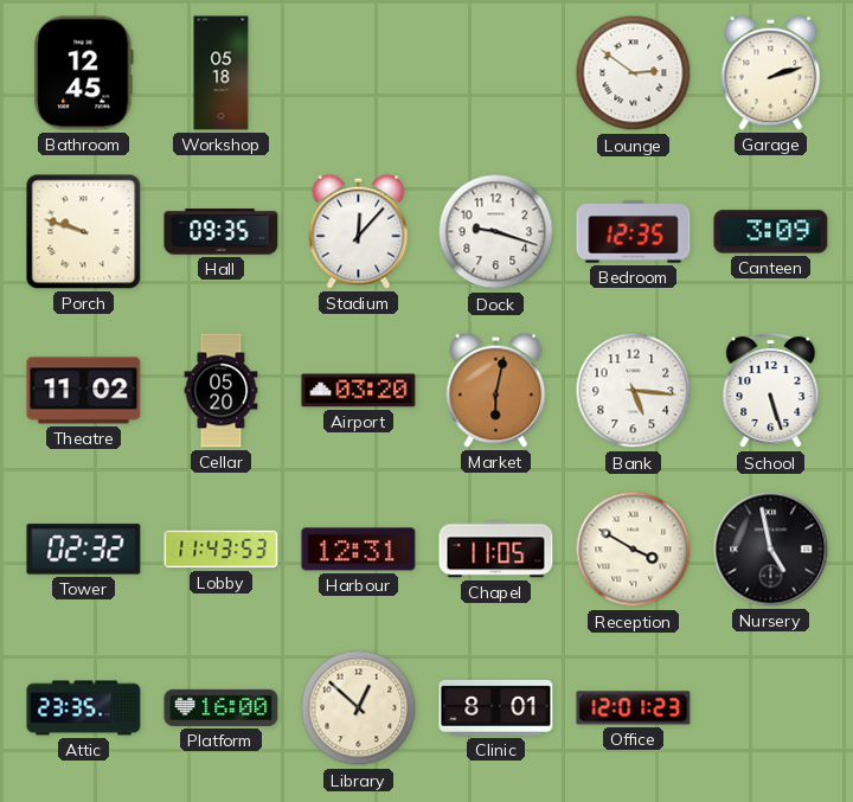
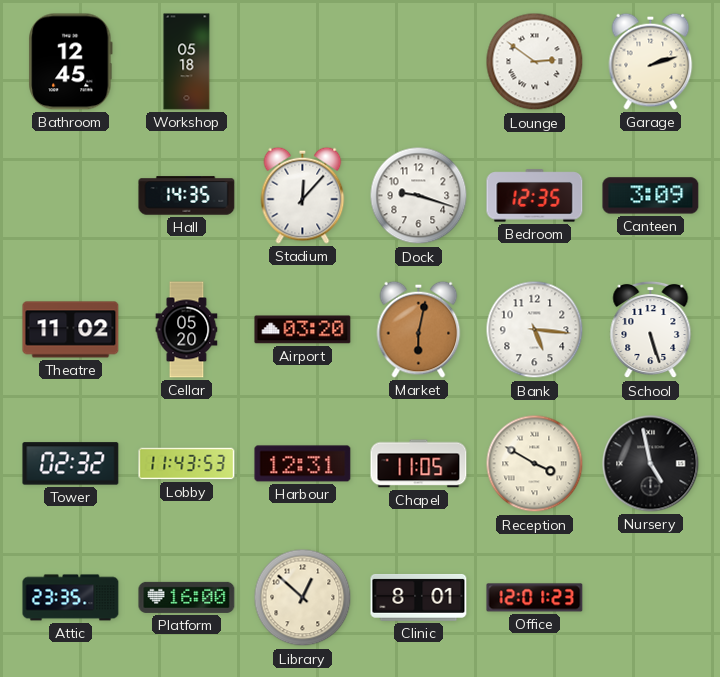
Porch: 9:48 -> none
Hall: 09:35 -> 14:35
